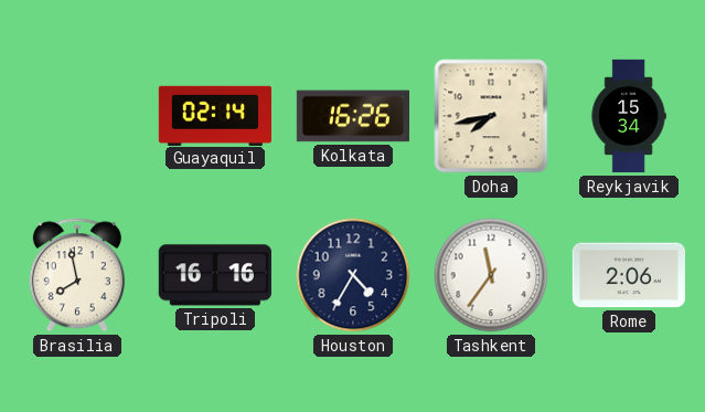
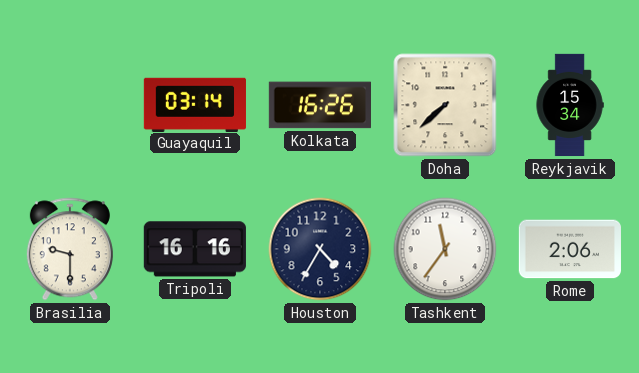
Guayaquil: 02:14 -> 03:14
Doha: 7:43 -> 7:38
Brasilia: 7:58 -> 9:30
